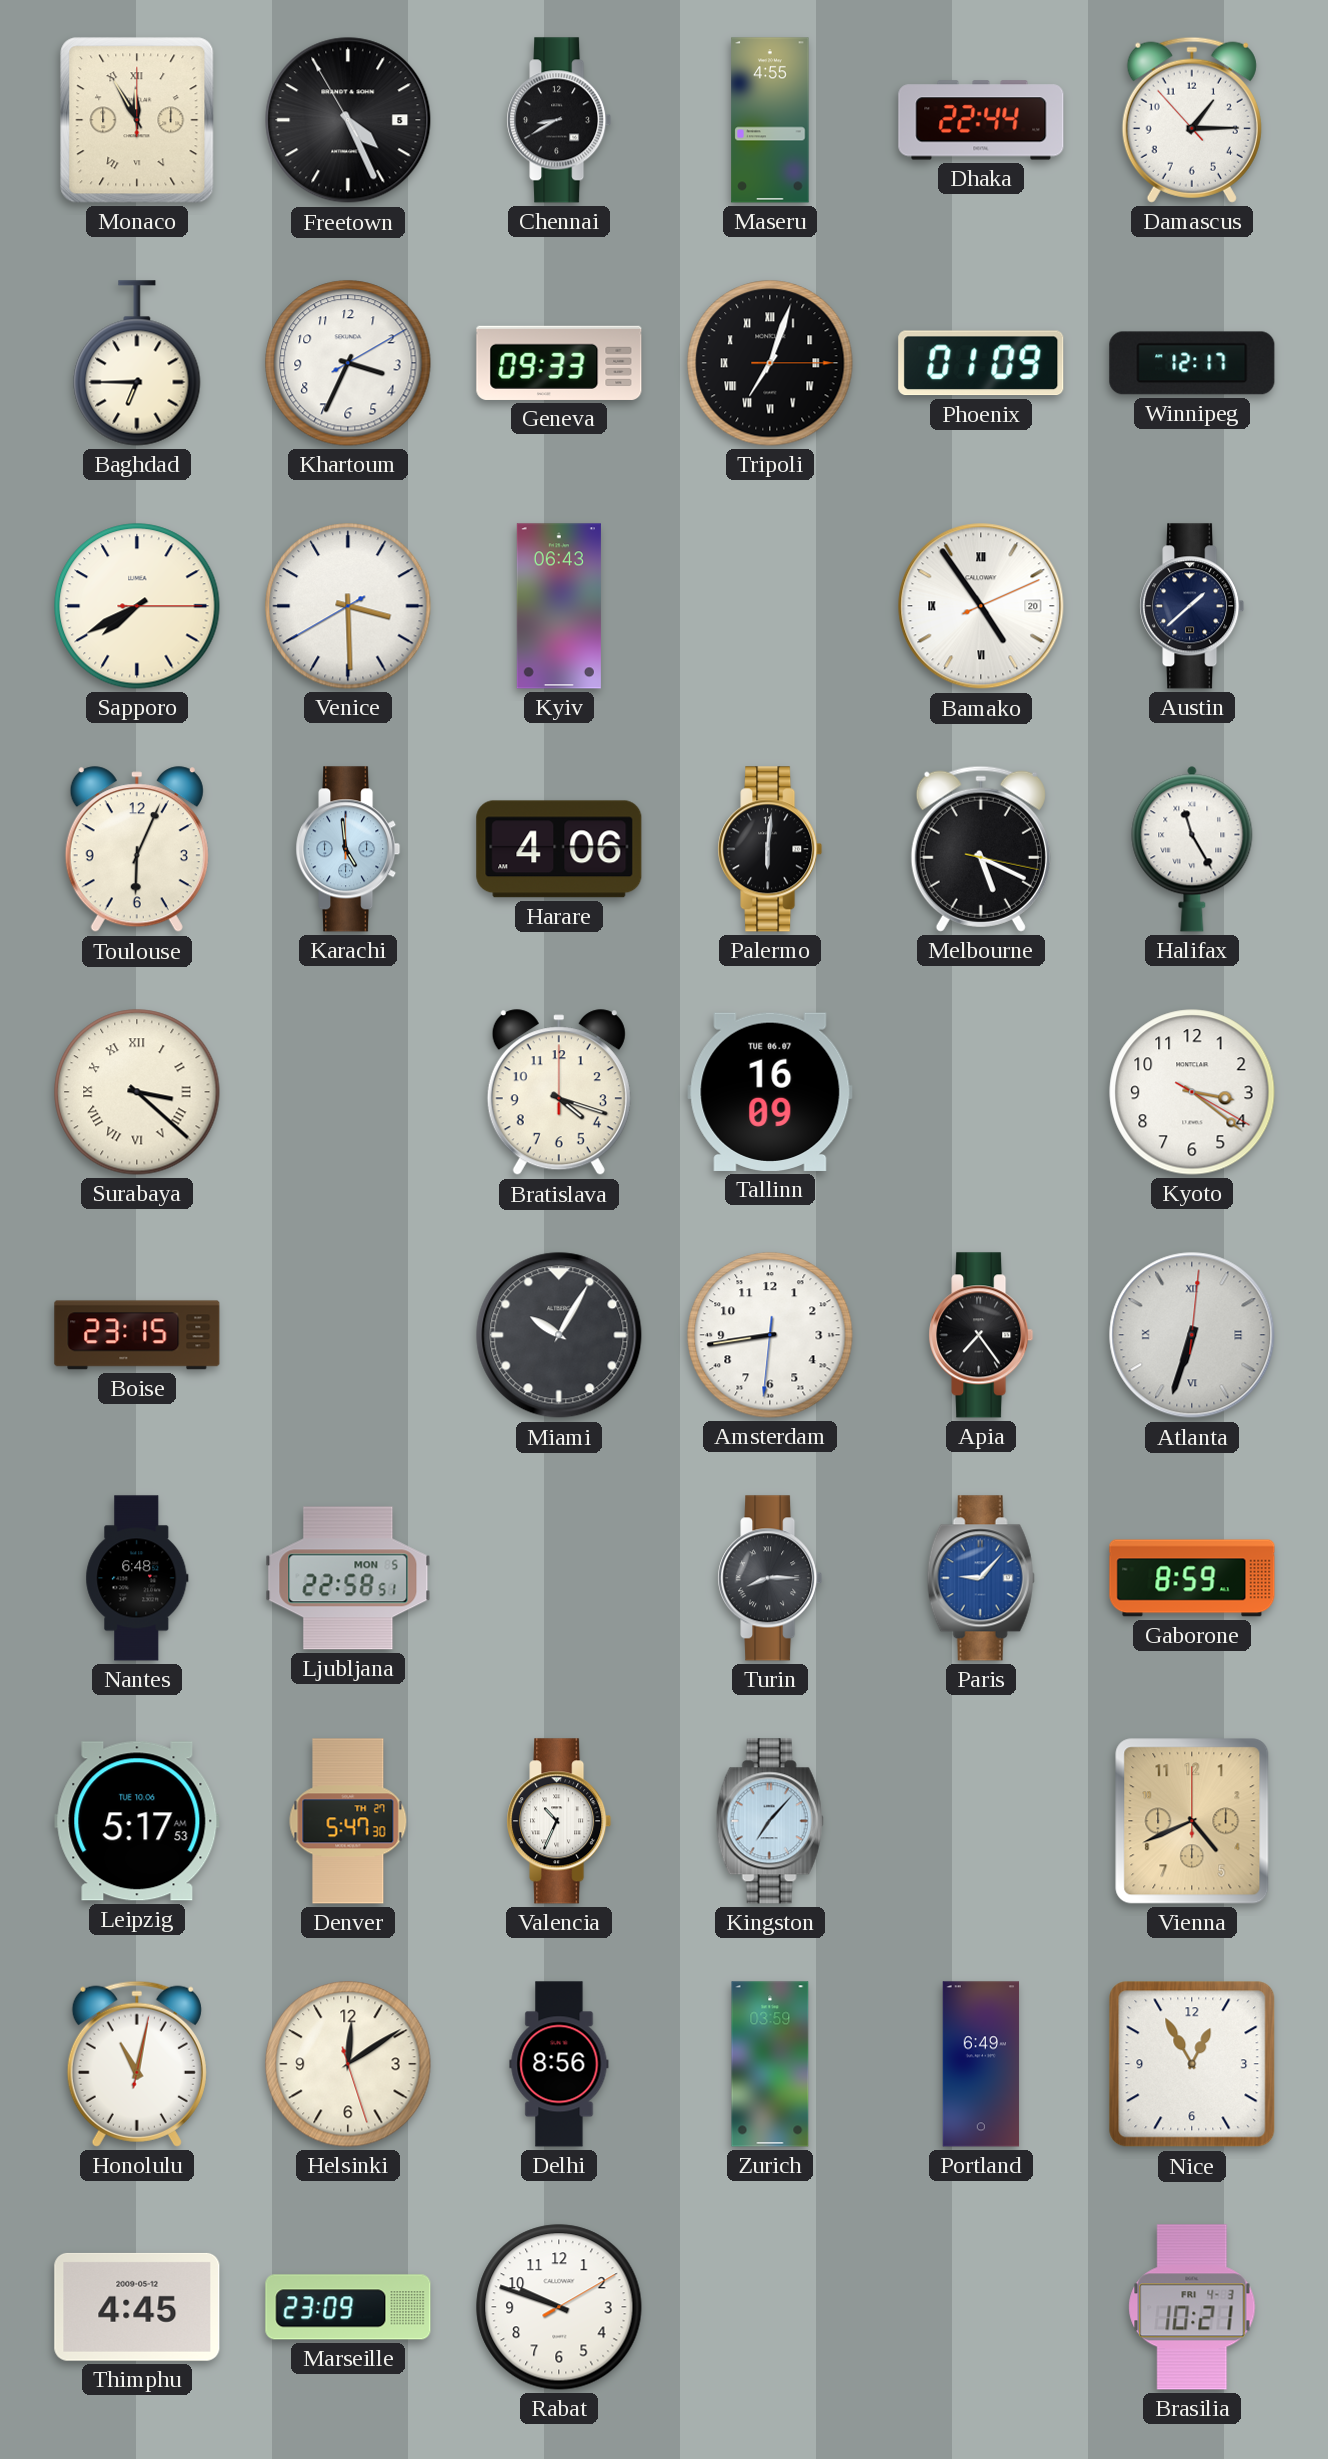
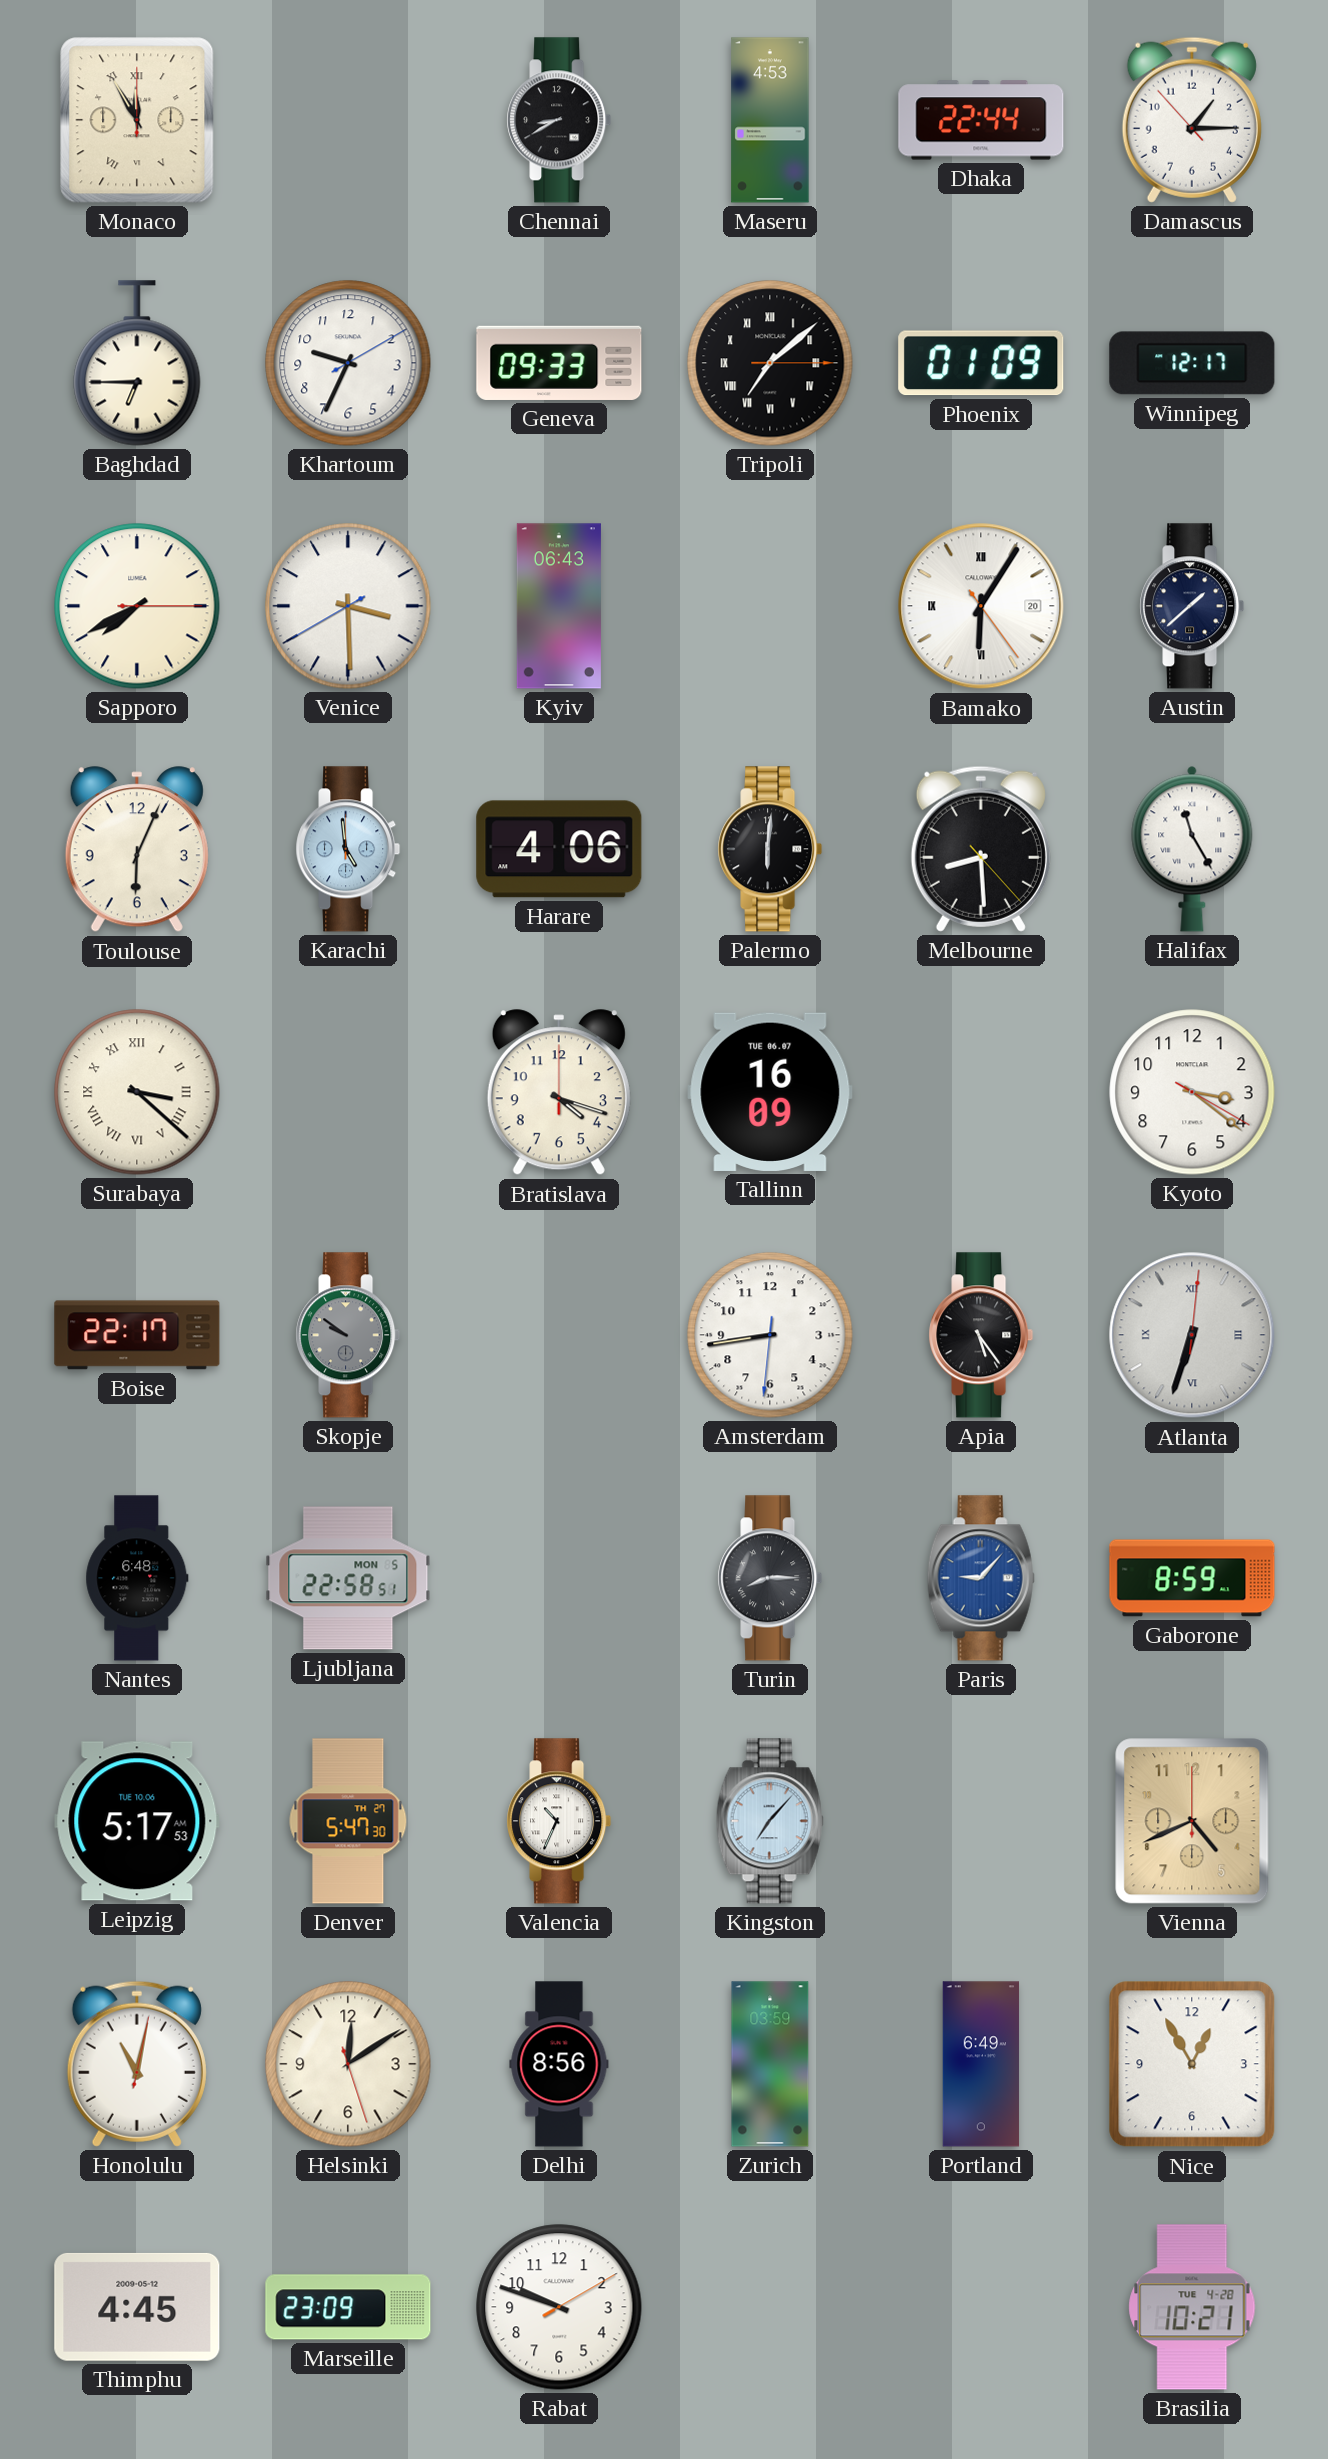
Freetown: 4:25 -> none
Maseru: 4:55 -> 4:53
Khartoum: 3:34 -> 9:34
Tripoli: 7:03 -> 7:08
Bamako: 4:54 -> 6:05
Melbourne: 5:19 -> 8:29
Boise: 23:15 -> 22:17
Skopje: none -> 9:51
Miami: 10:05 -> none
Apia: 7:24 -> 5:24
Brasilia date: FRI 4-3 -> TUE 4-28
